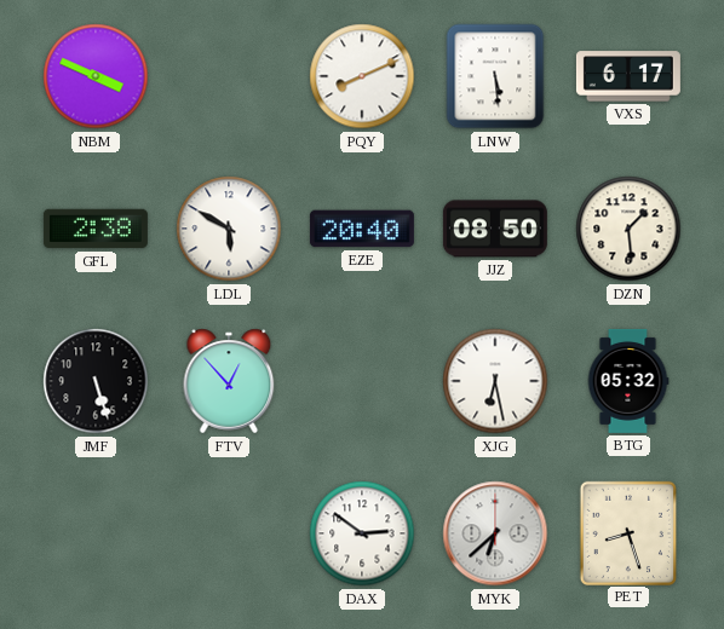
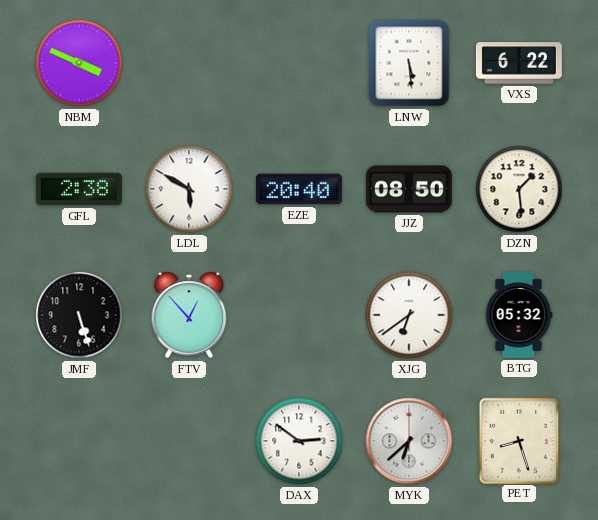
PQY: 8:11 -> none
VXS: 6:17 -> 6:22
XJG: 6:28 -> 6:39
